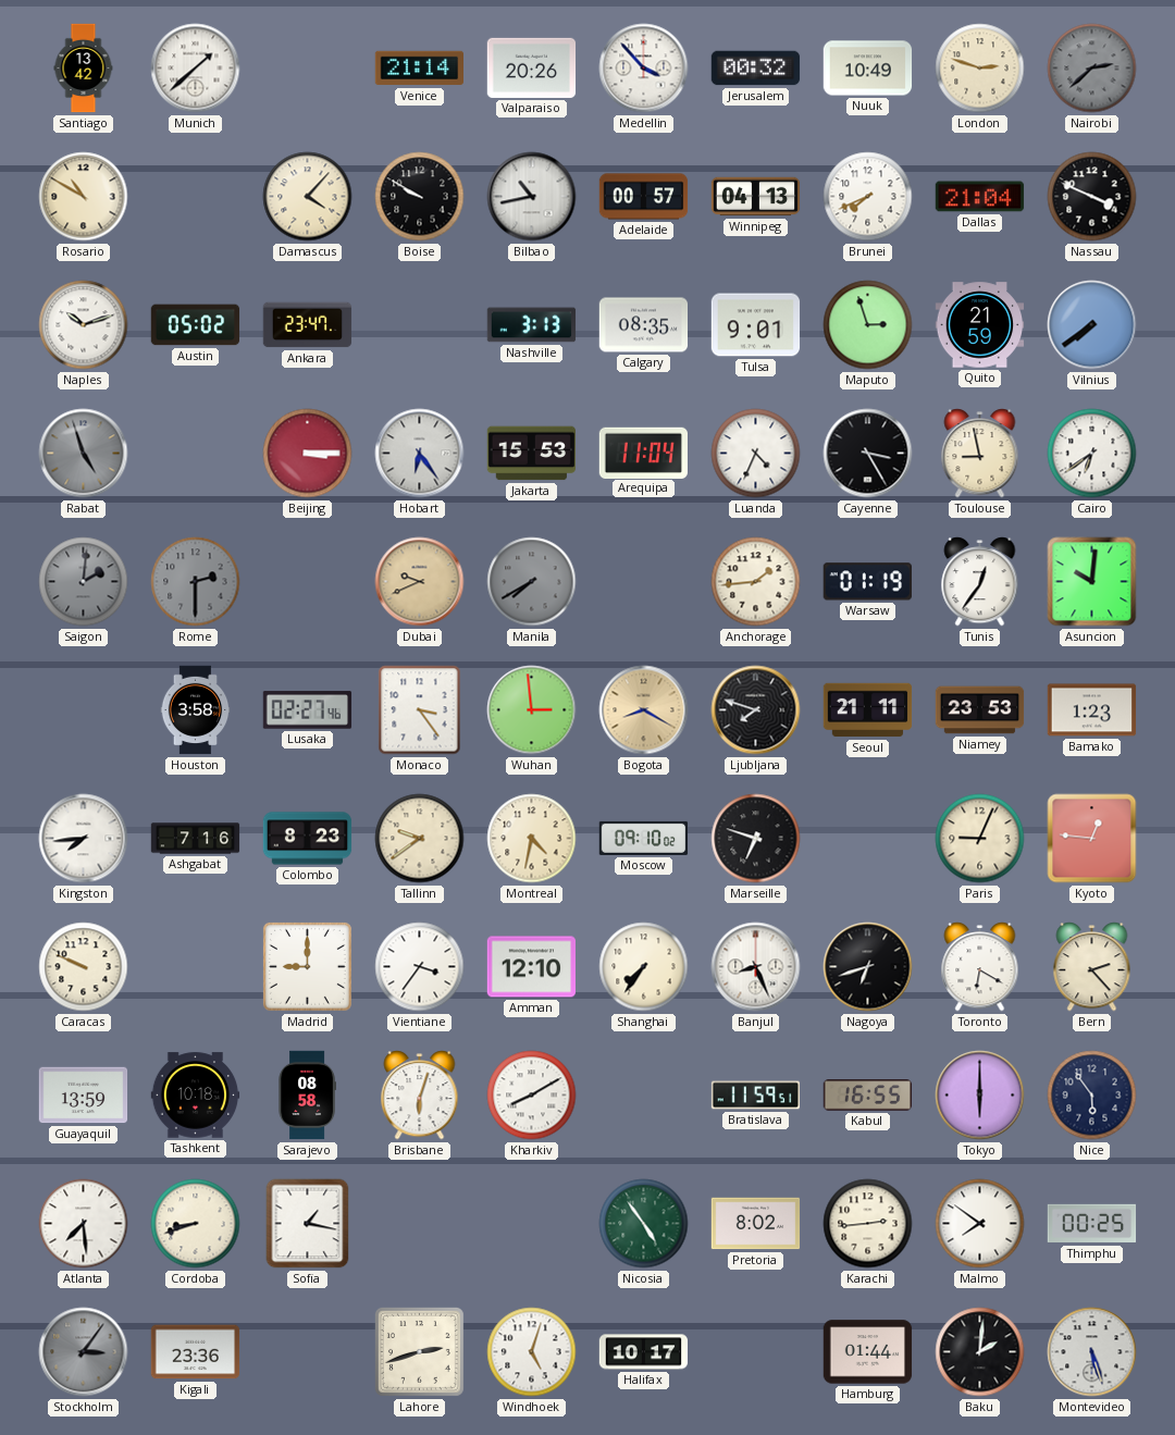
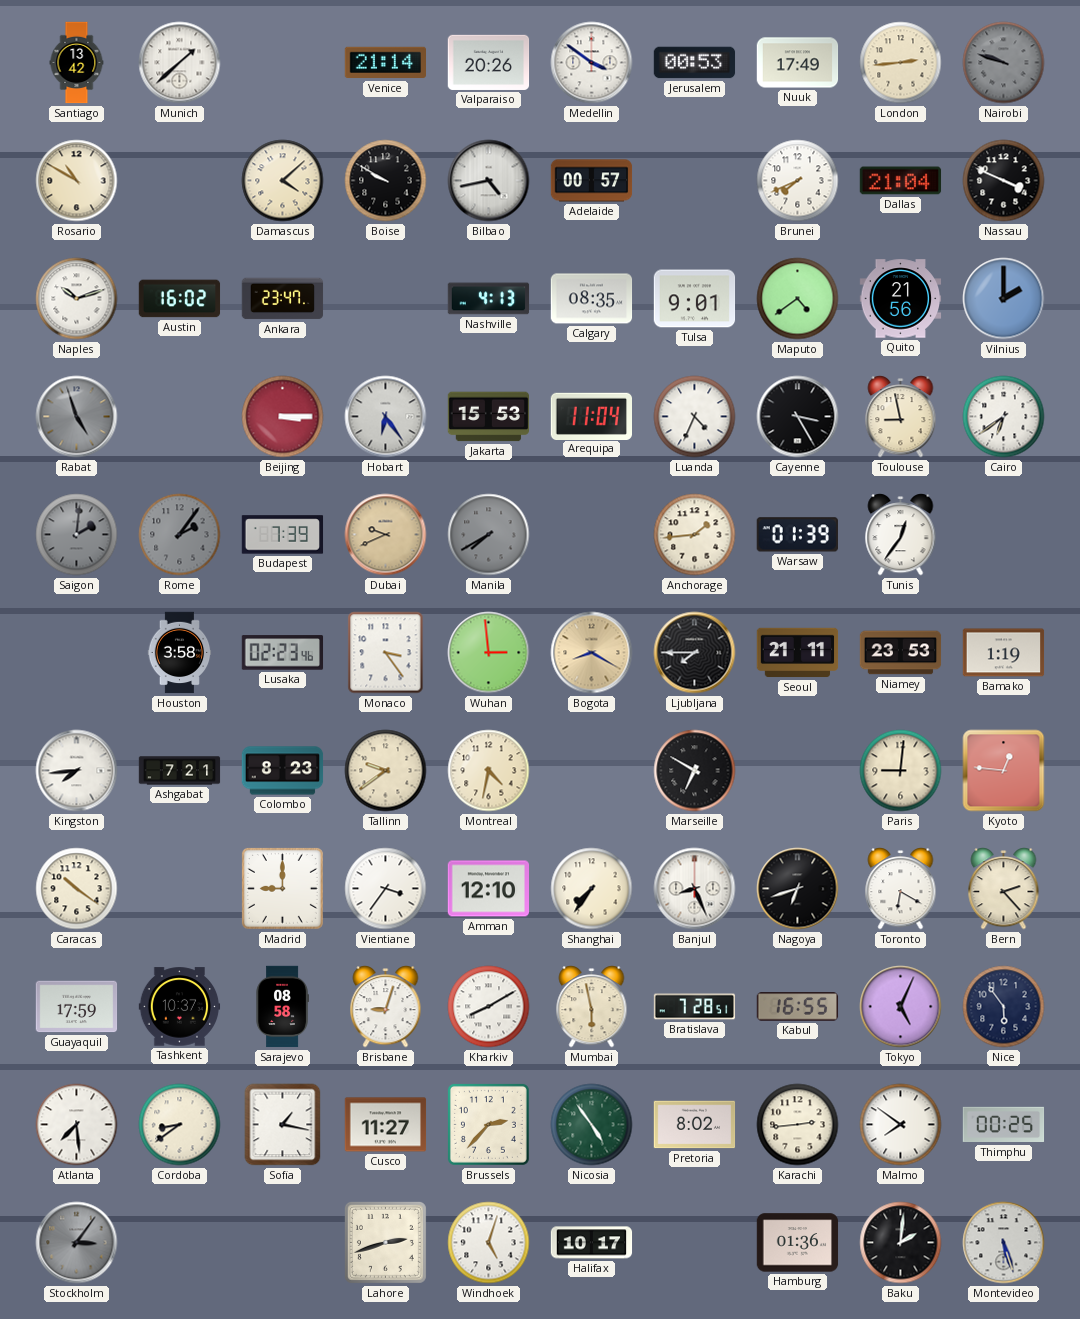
Medellin: 3:53 -> 3:51
Jerusalem: 00:32 -> 00:53
Nuuk: 10:49 -> 17:49
London: 2:48 -> 2:44
Nairobi: 2:38 -> 9:48
Damascus: 4:07 -> 4:08
Bilbao: 10:43 -> 4:43
Winnipeg: 04:13 -> none
Austin: 05:02 -> 16:02
Nashville: 3:13 -> 4:13
Maputo: 2:57 -> 4:39
Quito: 21:59 -> 21:56
Vilnius: 7:39 -> 2:00
Rome: 2:30 -> 2:06
Budapest: none -> 7:39
Warsaw: 01:19 -> 01:39
Asuncion: 10:01 -> none
Lusaka: 02:27 -> 02:23
Ljubljana: 7:48 -> 7:45
Bamako: 1:23 -> 1:19
Ashgabat: 7:16 -> 7:21
Moscow: 09:10 -> none
Marseille: 6:48 -> 6:50
Paris: 9:04 -> 9:01
Caracas: 9:49 -> 10:21
Guayaquil: 13:59 -> 17:59
Tashkent: 10:18 -> 10:37
Brisbane: 6:03 -> 9:03
Mumbai: none -> 5:58
Bratislava: 11:59 -> 7:28
Tokyo: 6:00 -> 5:04
Cordoba: 8:42 -> 8:39
Cusco: none -> 11:27
Brussels: none -> 2:37
Kigali: 23:36 -> none
Hamburg: 01:44 -> 01:36
